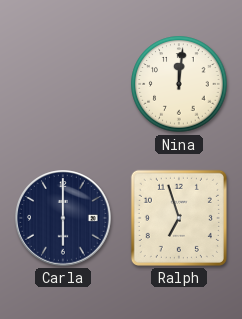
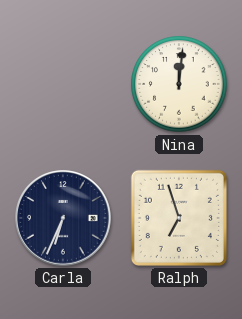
Carla: 6:00 -> 6:34
